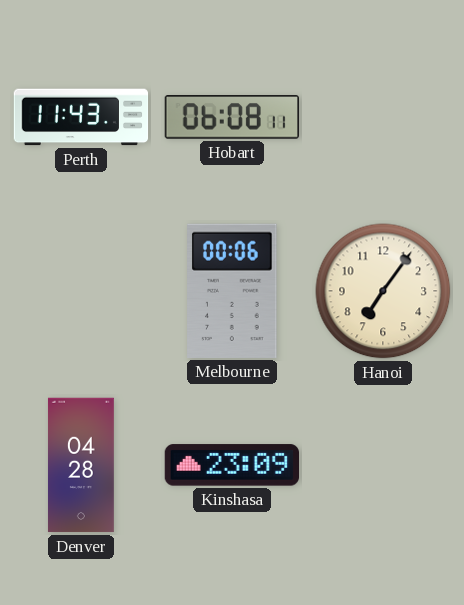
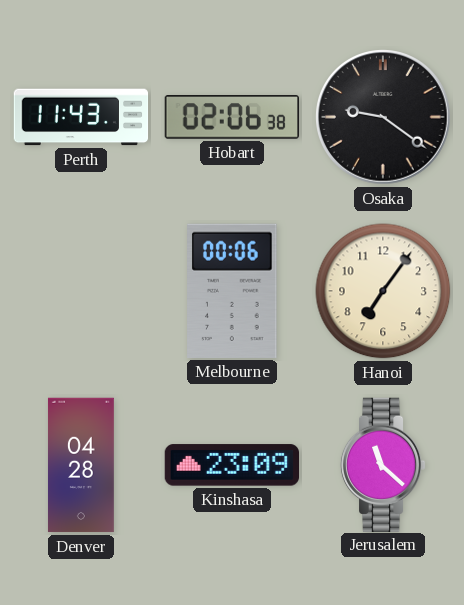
Hobart: 06:08 -> 02:06
Osaka: none -> 9:21
Jerusalem: none -> 11:22
